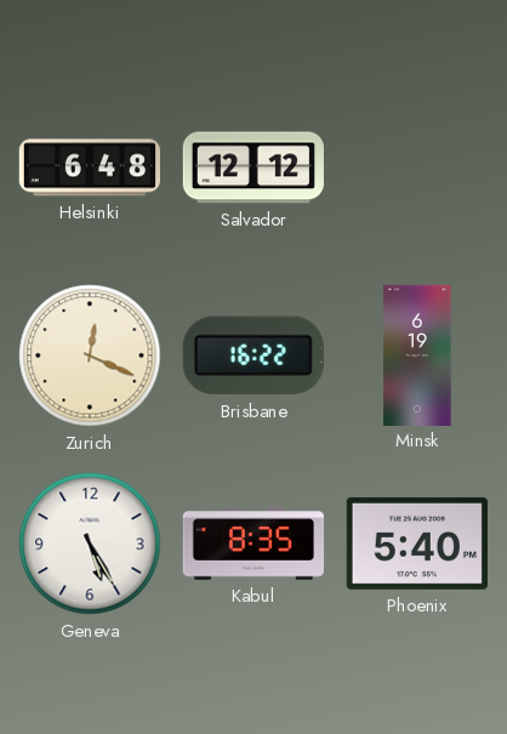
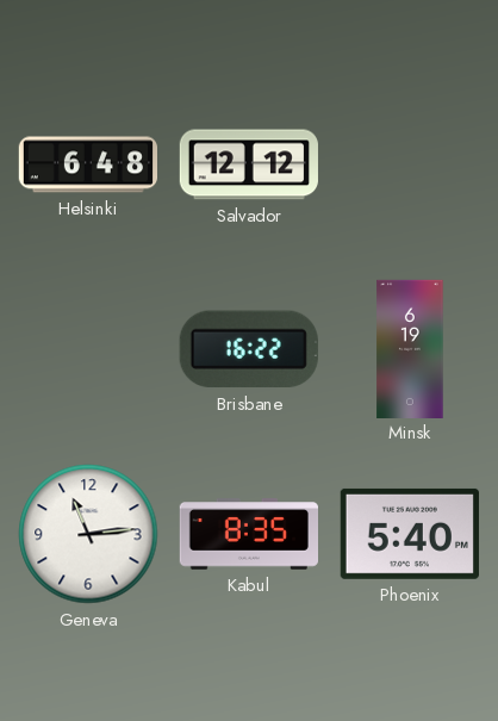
Zurich: 12:19 -> none
Geneva: 5:25 -> 11:14
